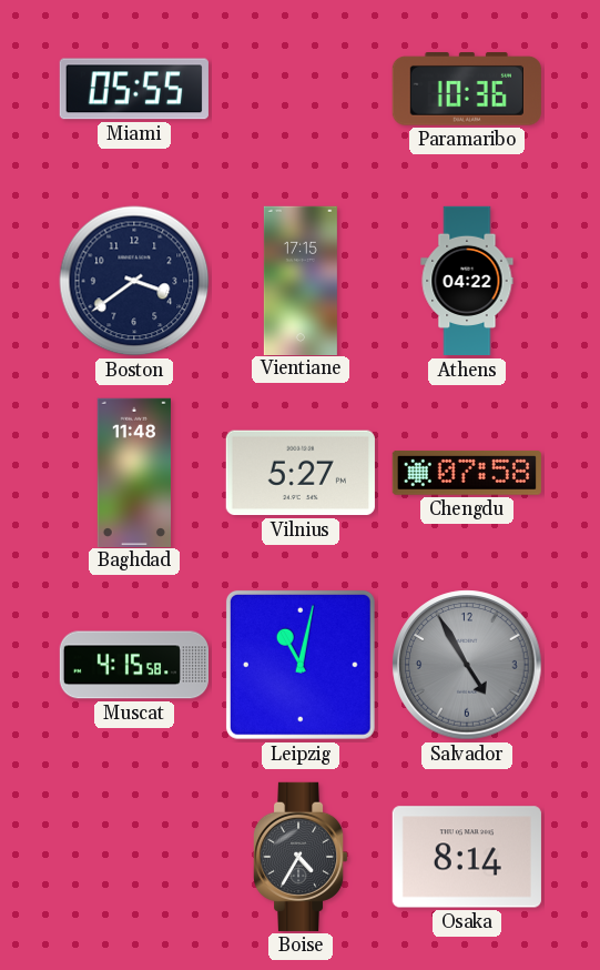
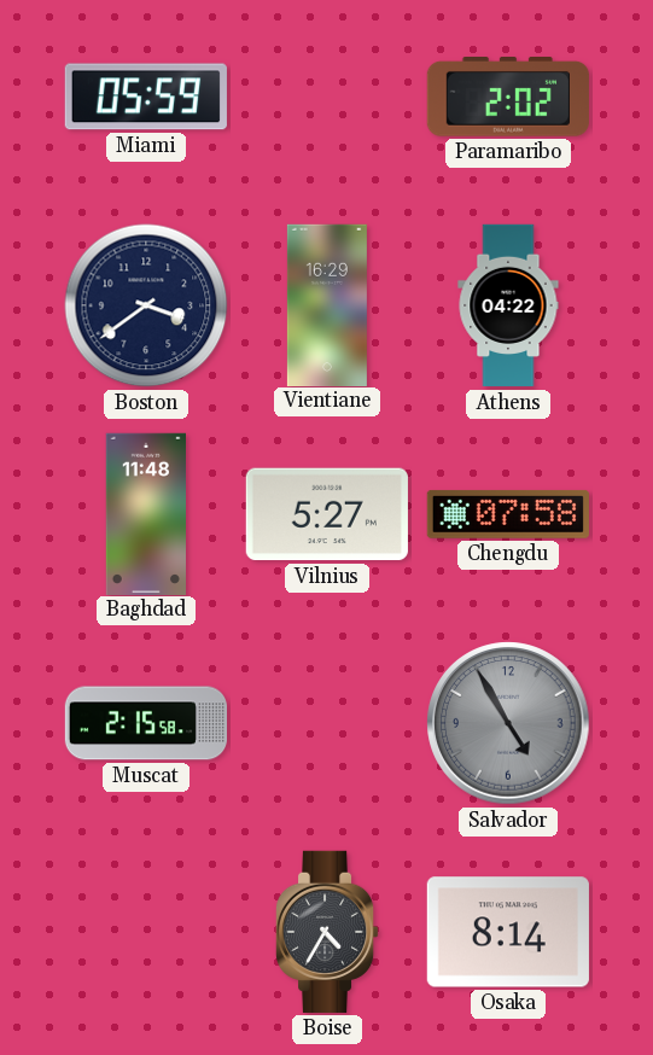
Miami: 05:55 -> 05:59
Paramaribo: 10:36 -> 2:02
Vientiane: 17:15 -> 16:29
Muscat: 4:15 -> 2:15
Leipzig: 11:02 -> none
